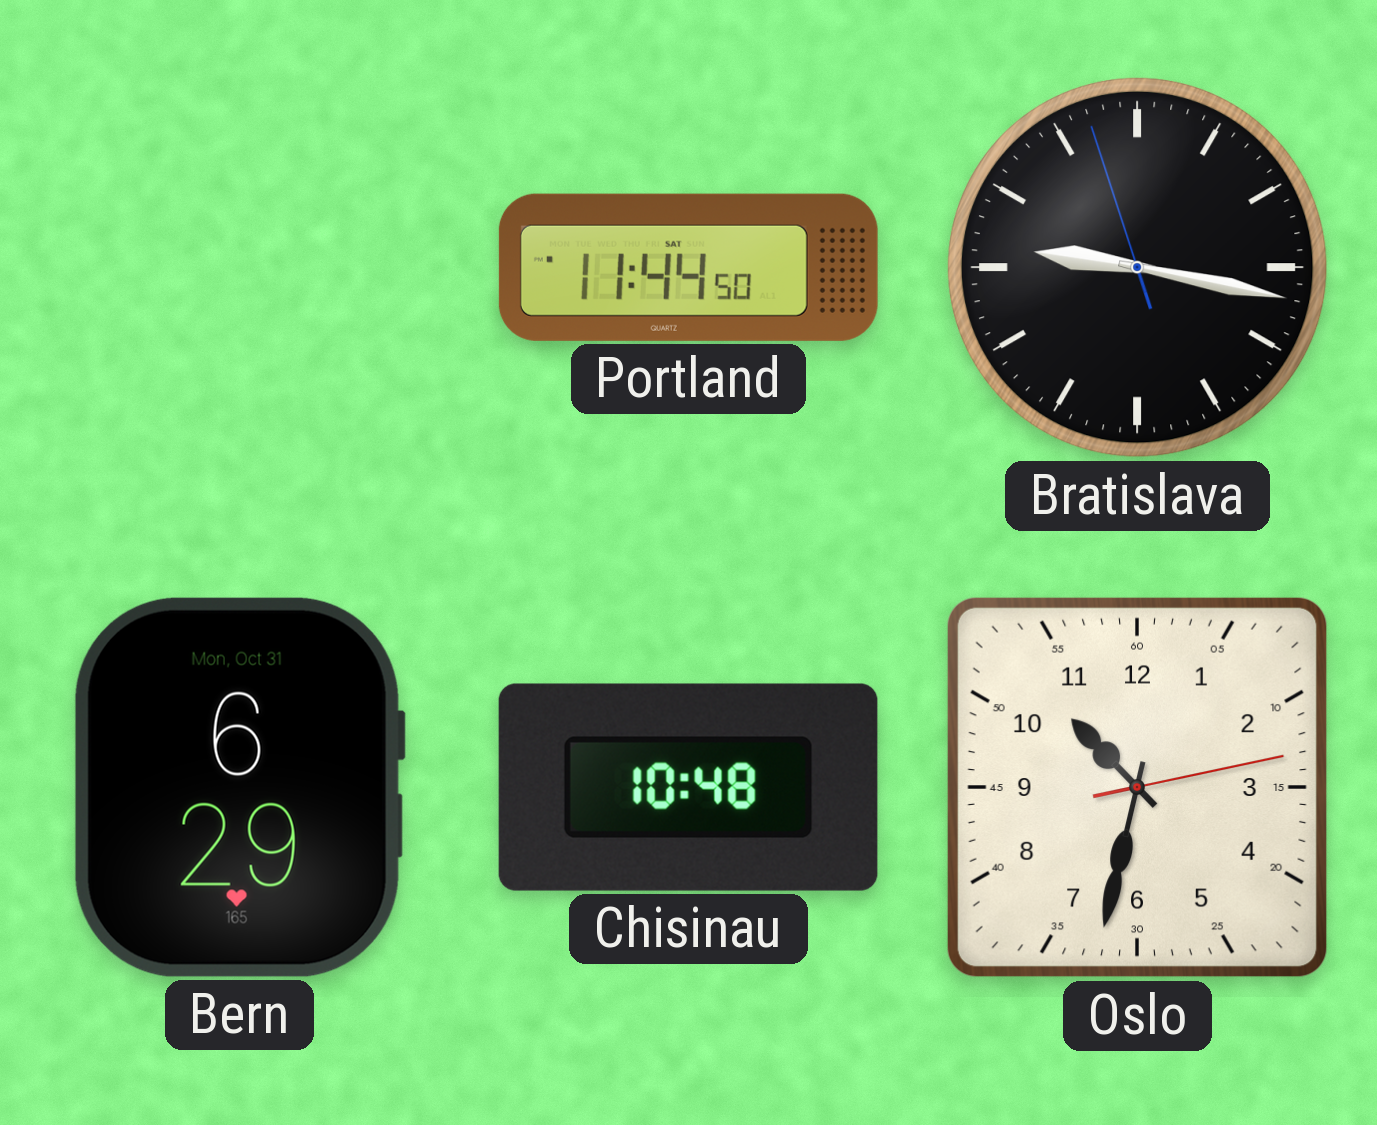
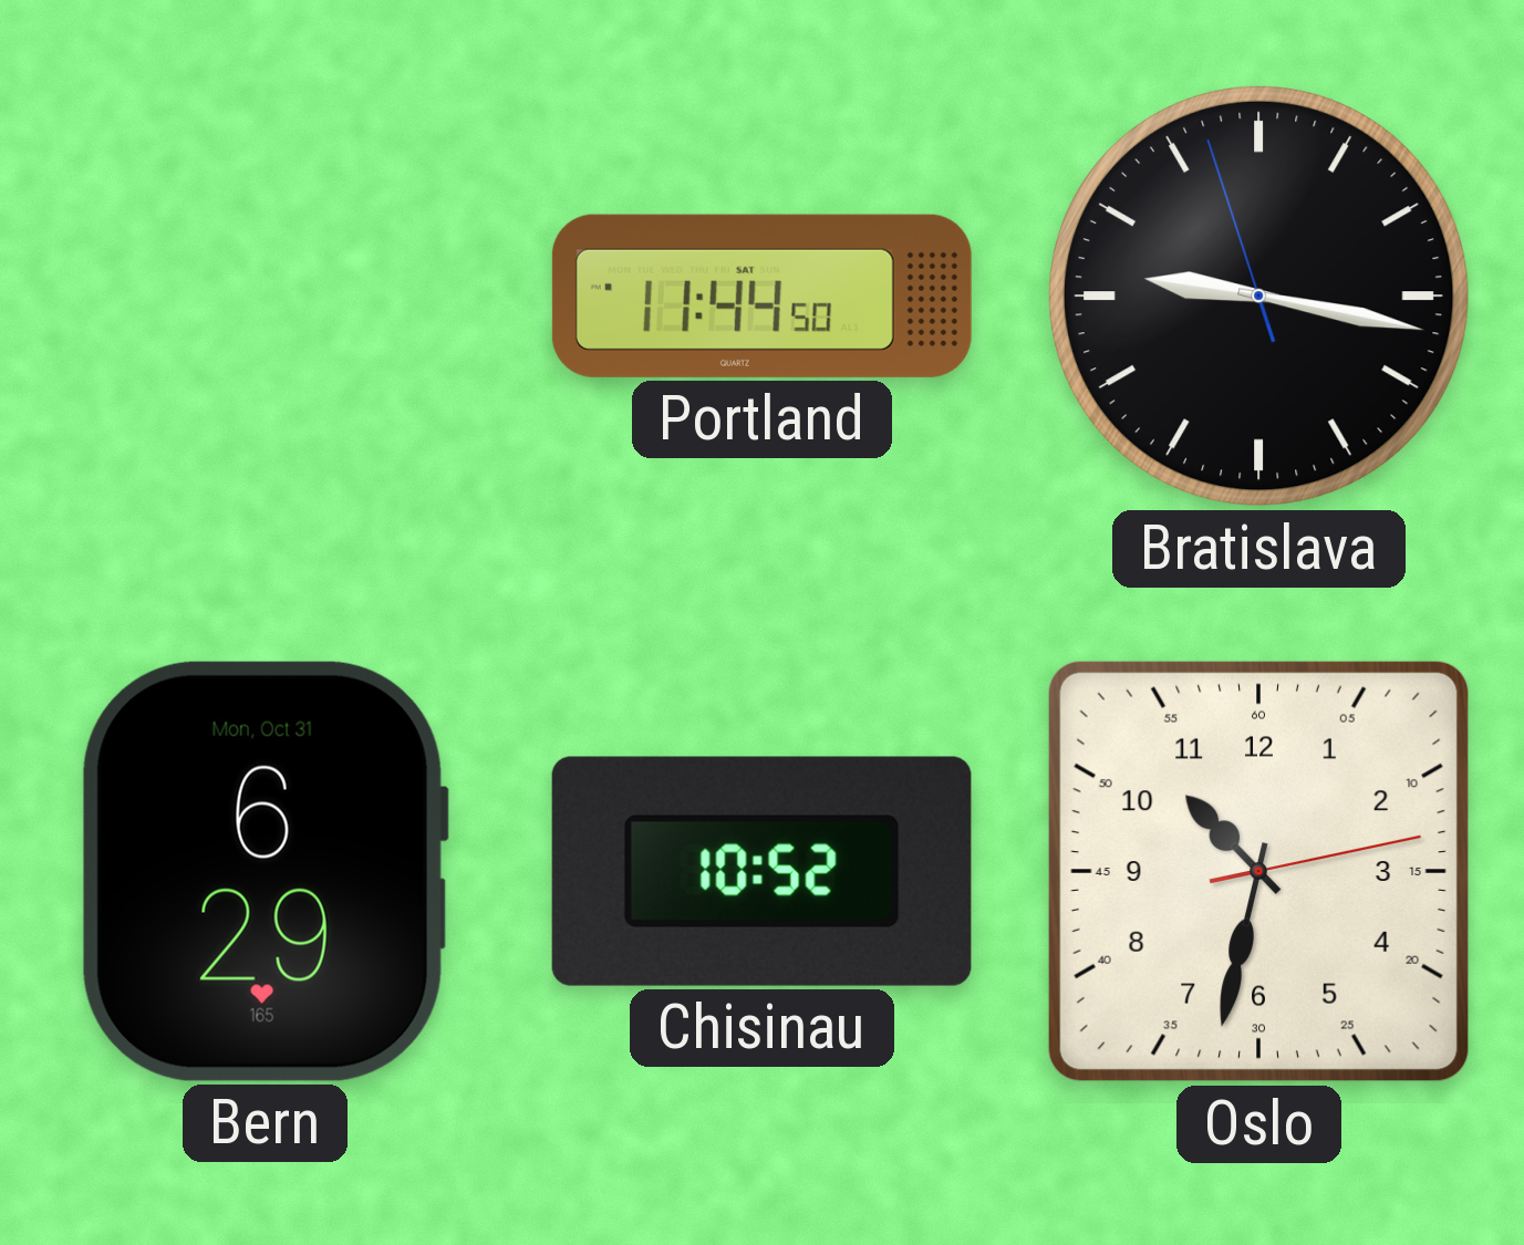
Chisinau: 10:48 -> 10:52
